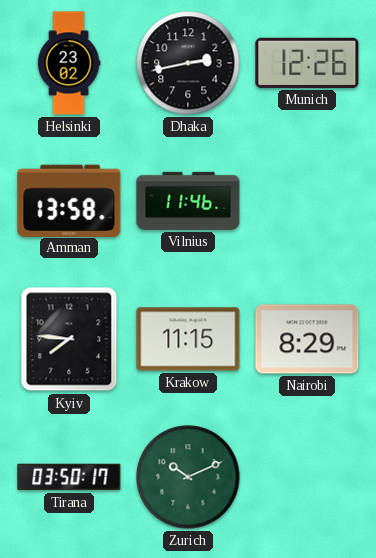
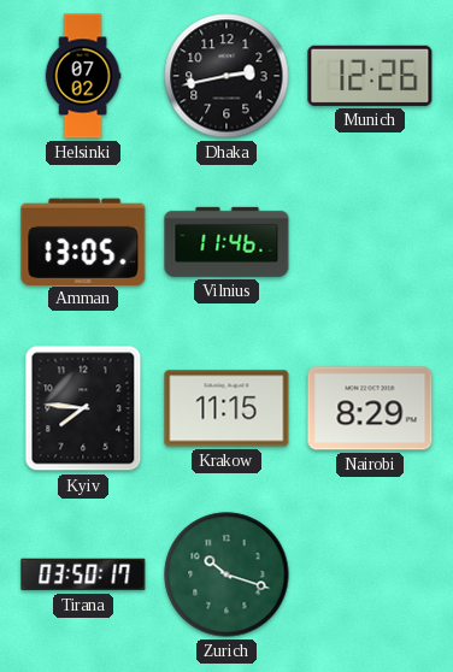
Helsinki: 23:02 -> 07:02
Amman: 13:58 -> 13:05
Zurich: 10:11 -> 10:18
